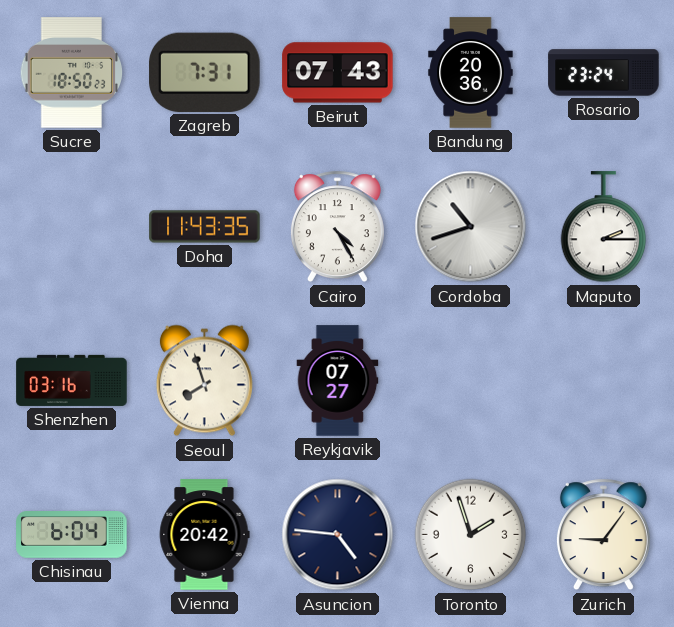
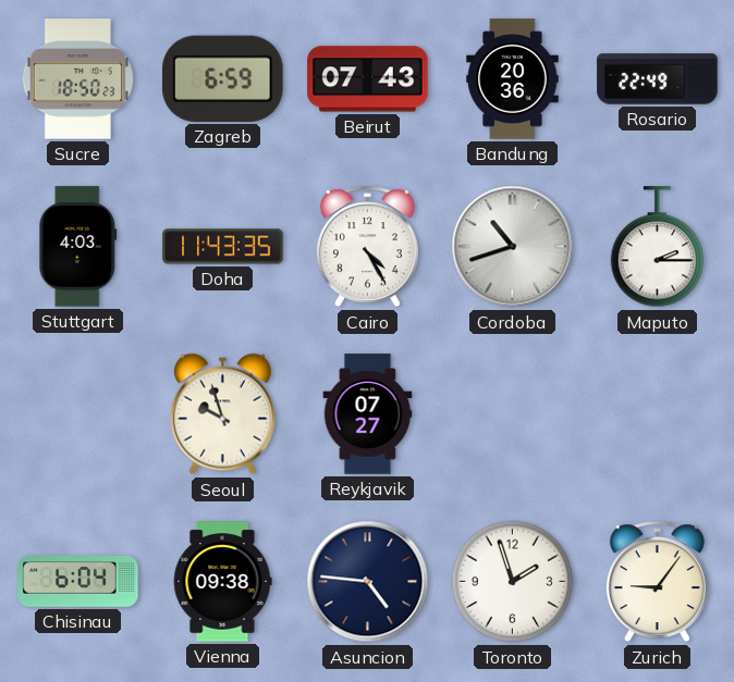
Zagreb: 7:31 -> 6:59
Rosario: 23:24 -> 22:49
Stuttgart: none -> 4:03
Shenzhen: 03:16 -> none
Seoul: 7:57 -> 9:57
Vienna: 20:42 -> 09:38
